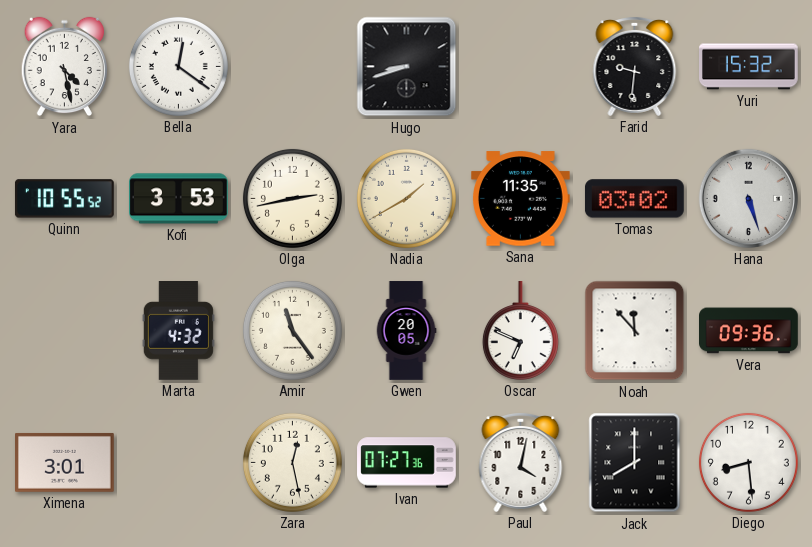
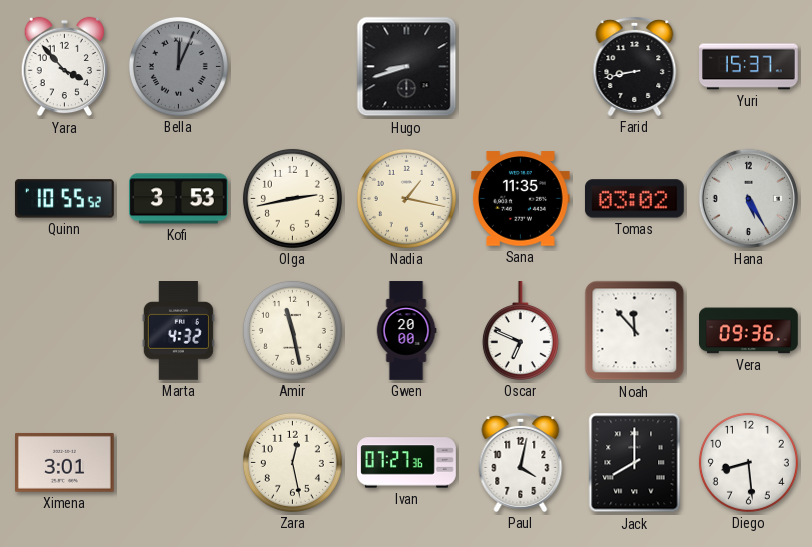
Yara: 4:28 -> 3:53
Bella: 12:21 -> 12:04
Bella dial: white -> grey
Farid: 9:31 -> 8:43
Yuri: 15:32 -> 15:37
Nadia: 1:40 -> 1:17
Hana: 5:27 -> 5:25
Amir: 11:24 -> 11:28
Gwen: 20:05 -> 20:00
